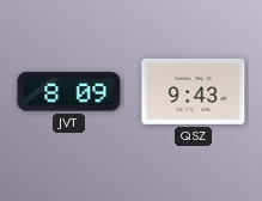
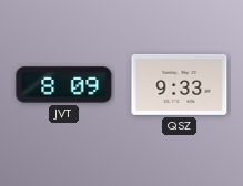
QSZ: 9:43 -> 9:33
